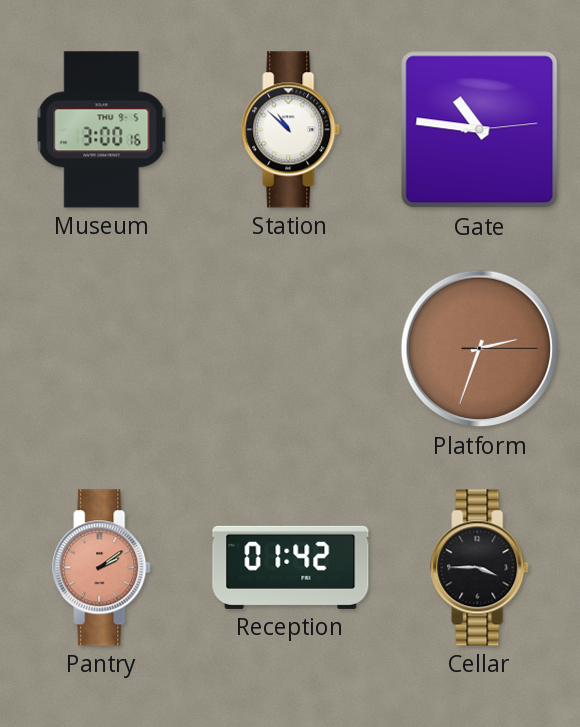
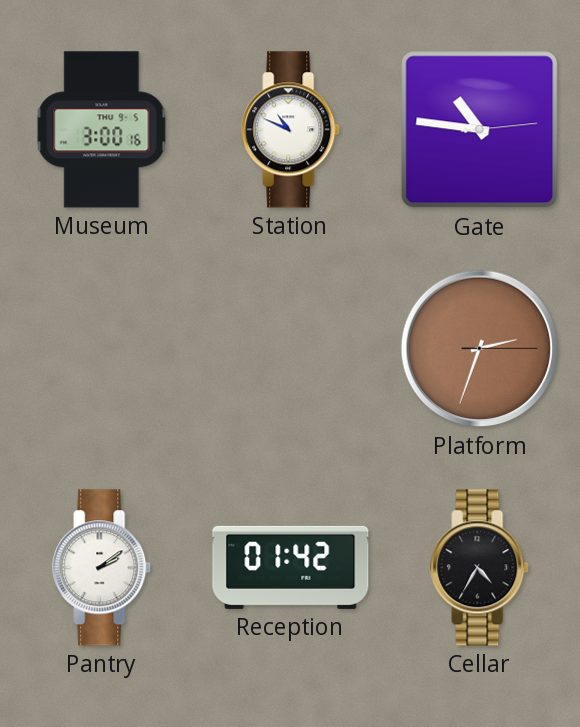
Station: 10:52 -> 10:49
Pantry dial: salmon -> white
Cellar: 3:45 -> 4:35
